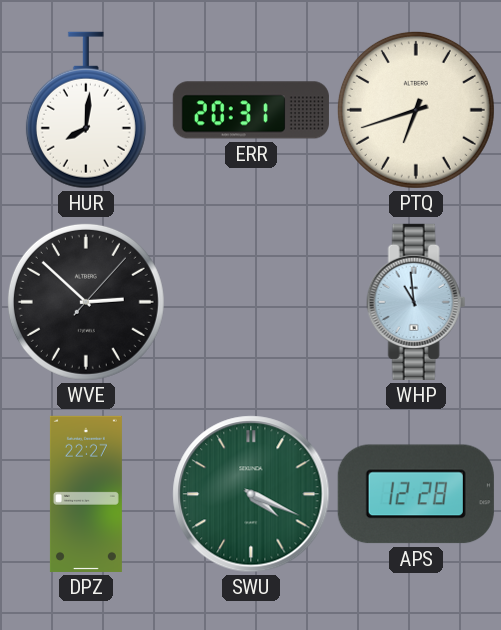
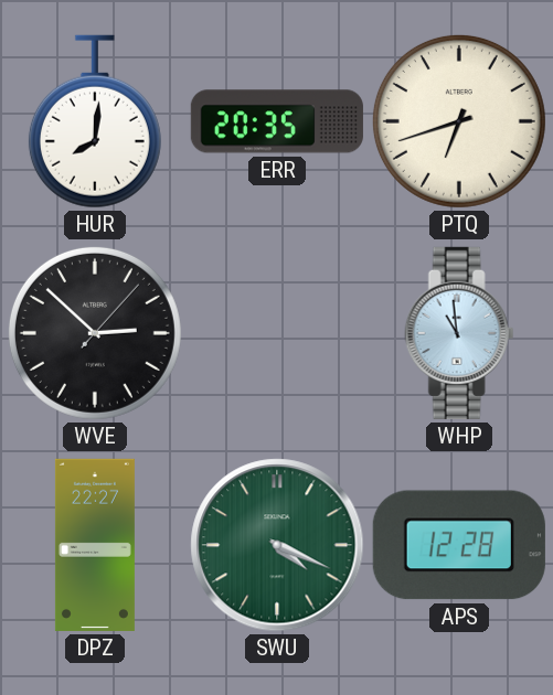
ERR: 20:31 -> 20:35
